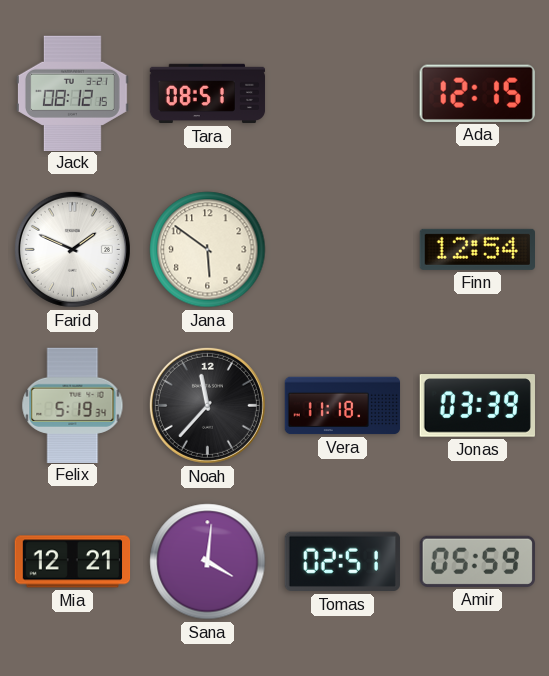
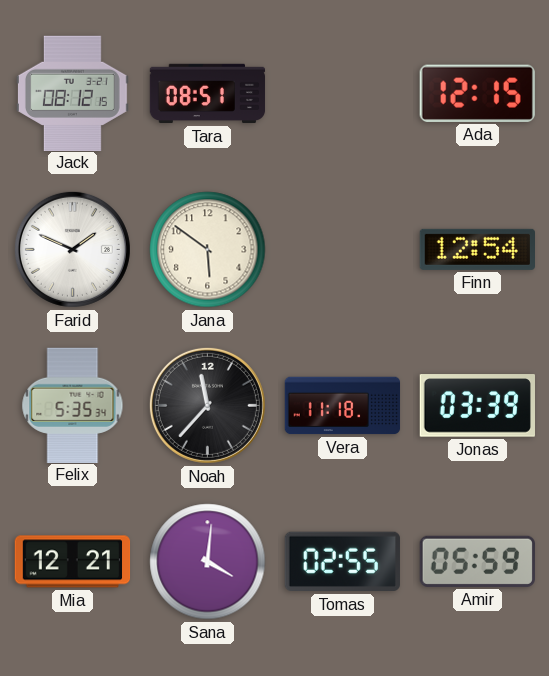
Felix: 5:19 -> 5:35
Tomas: 02:51 -> 02:55
